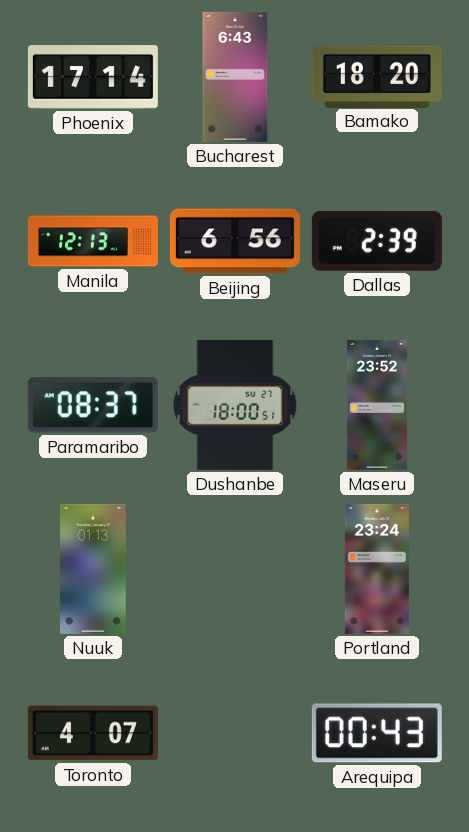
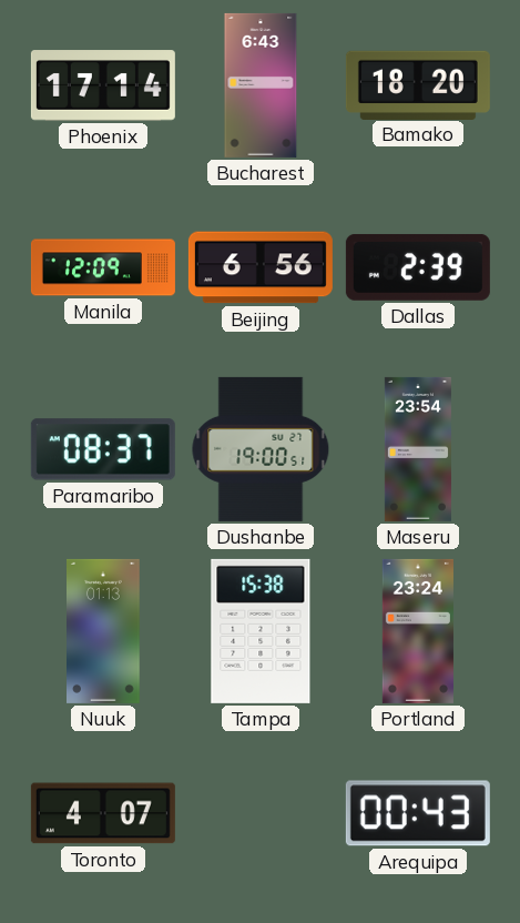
Manila: 12:13 -> 12:09
Dushanbe: 18:00 -> 19:00
Maseru: 23:52 -> 23:54
Tampa: none -> 15:38
